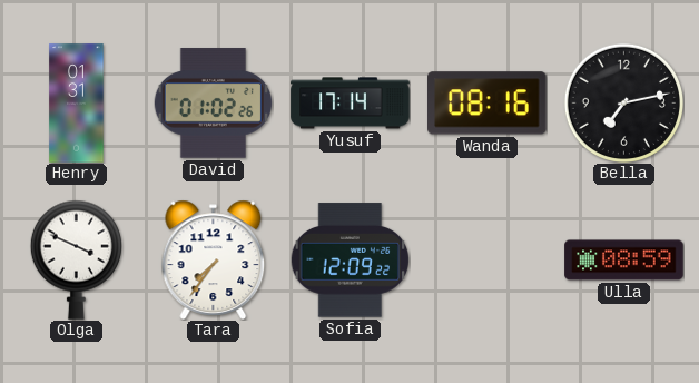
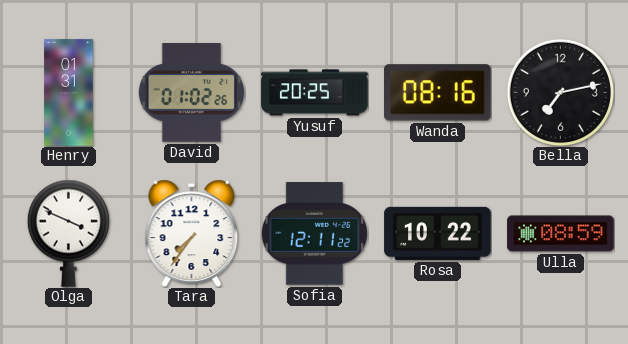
Yusuf: 17:14 -> 20:25
Sofia: 12:09 -> 12:11
Rosa: none -> 10:22
